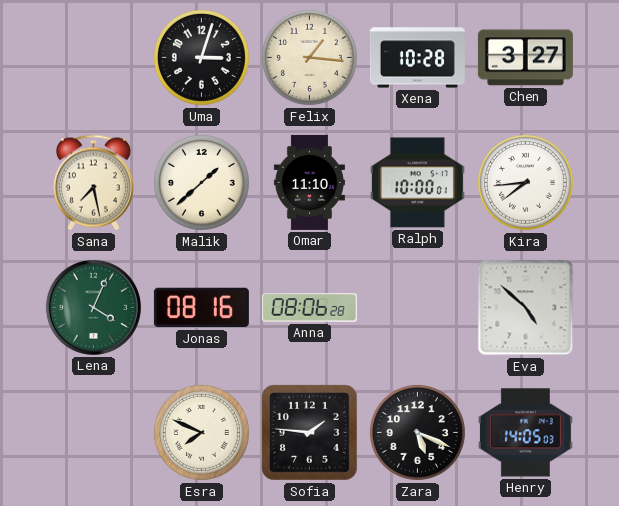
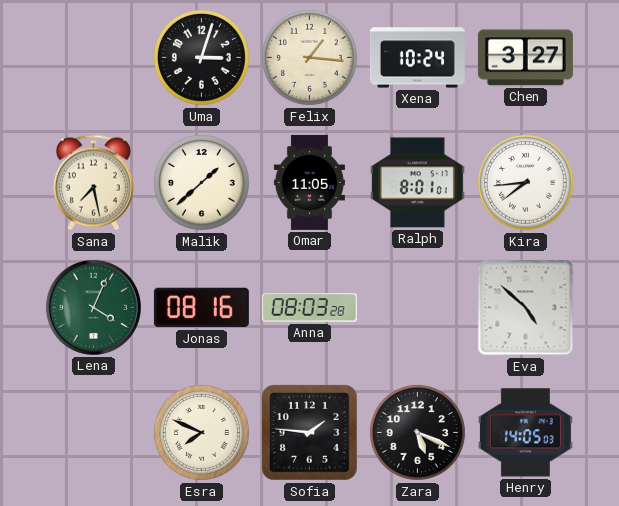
Xena: 10:28 -> 10:24
Omar: 11:10 -> 11:05
Ralph: 10:00 -> 8:01
Anna: 08:06 -> 08:03
